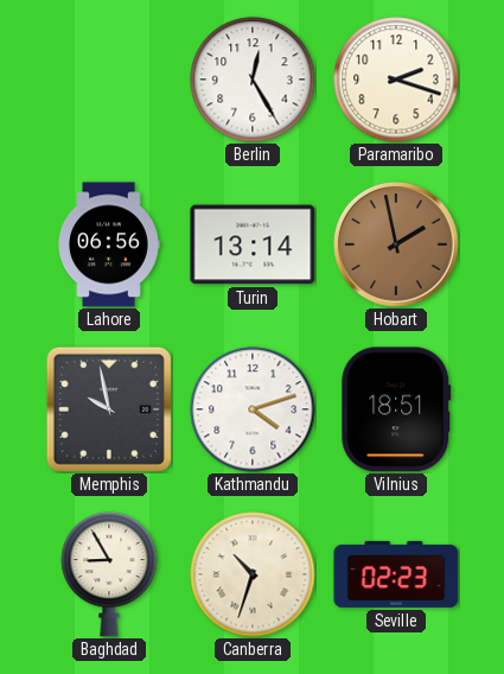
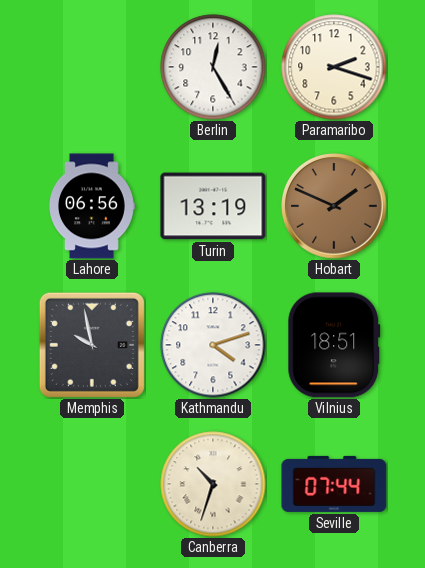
Turin: 13:14 -> 13:19
Hobart: 1:58 -> 1:49
Baghdad: 8:55 -> none
Seville: 02:23 -> 07:44
